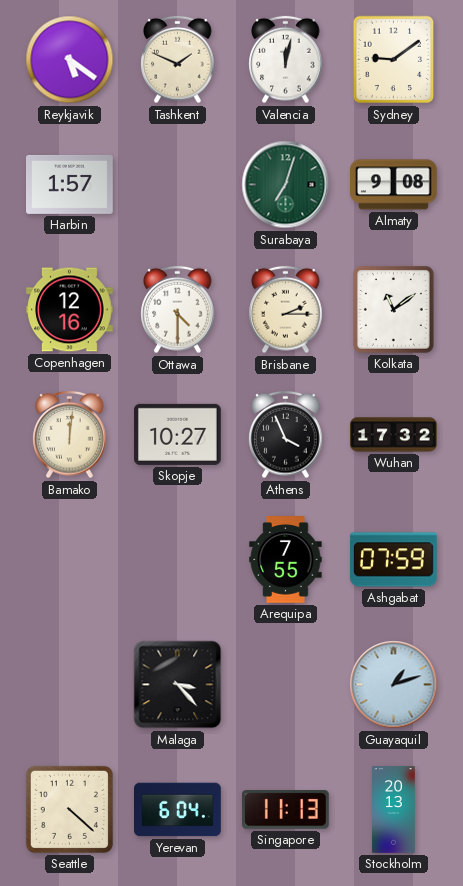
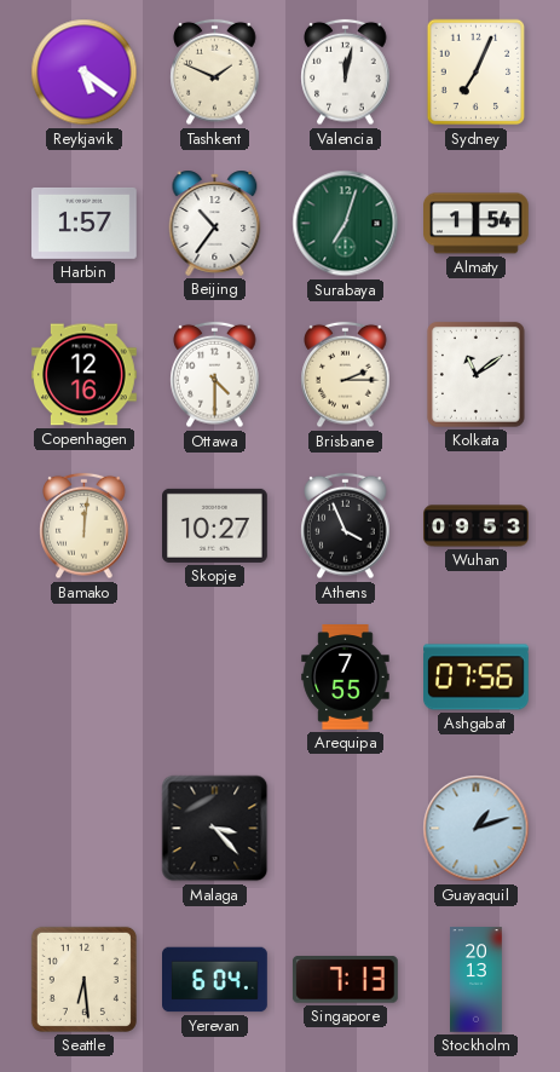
Sydney: 9:09 -> 7:04
Beijing: none -> 10:36
Almaty: 9:08 -> 1:54
Wuhan: 17:32 -> 09:53
Ashgabat: 07:59 -> 07:56
Seattle: 4:22 -> 6:29
Singapore: 11:13 -> 7:13
